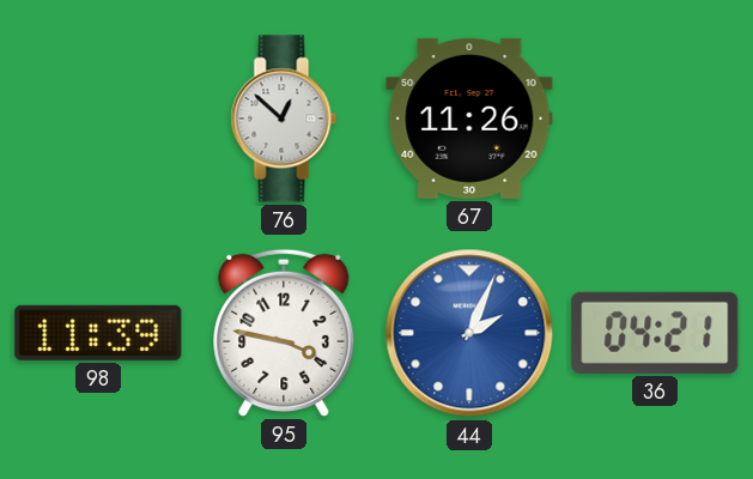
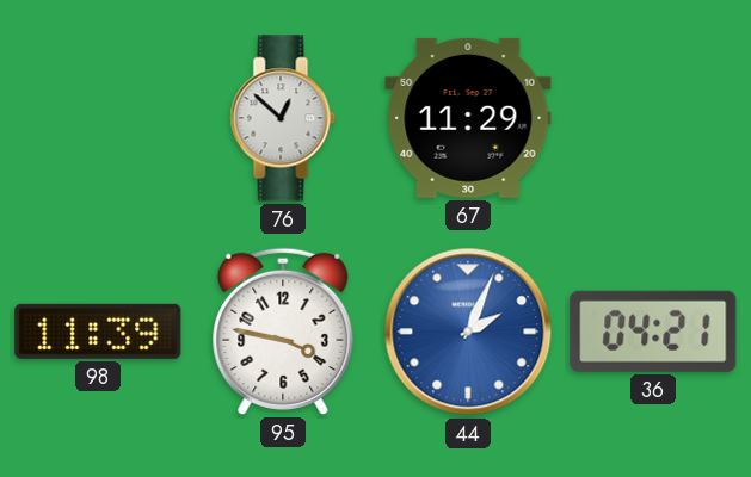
67: 11:26 -> 11:29
